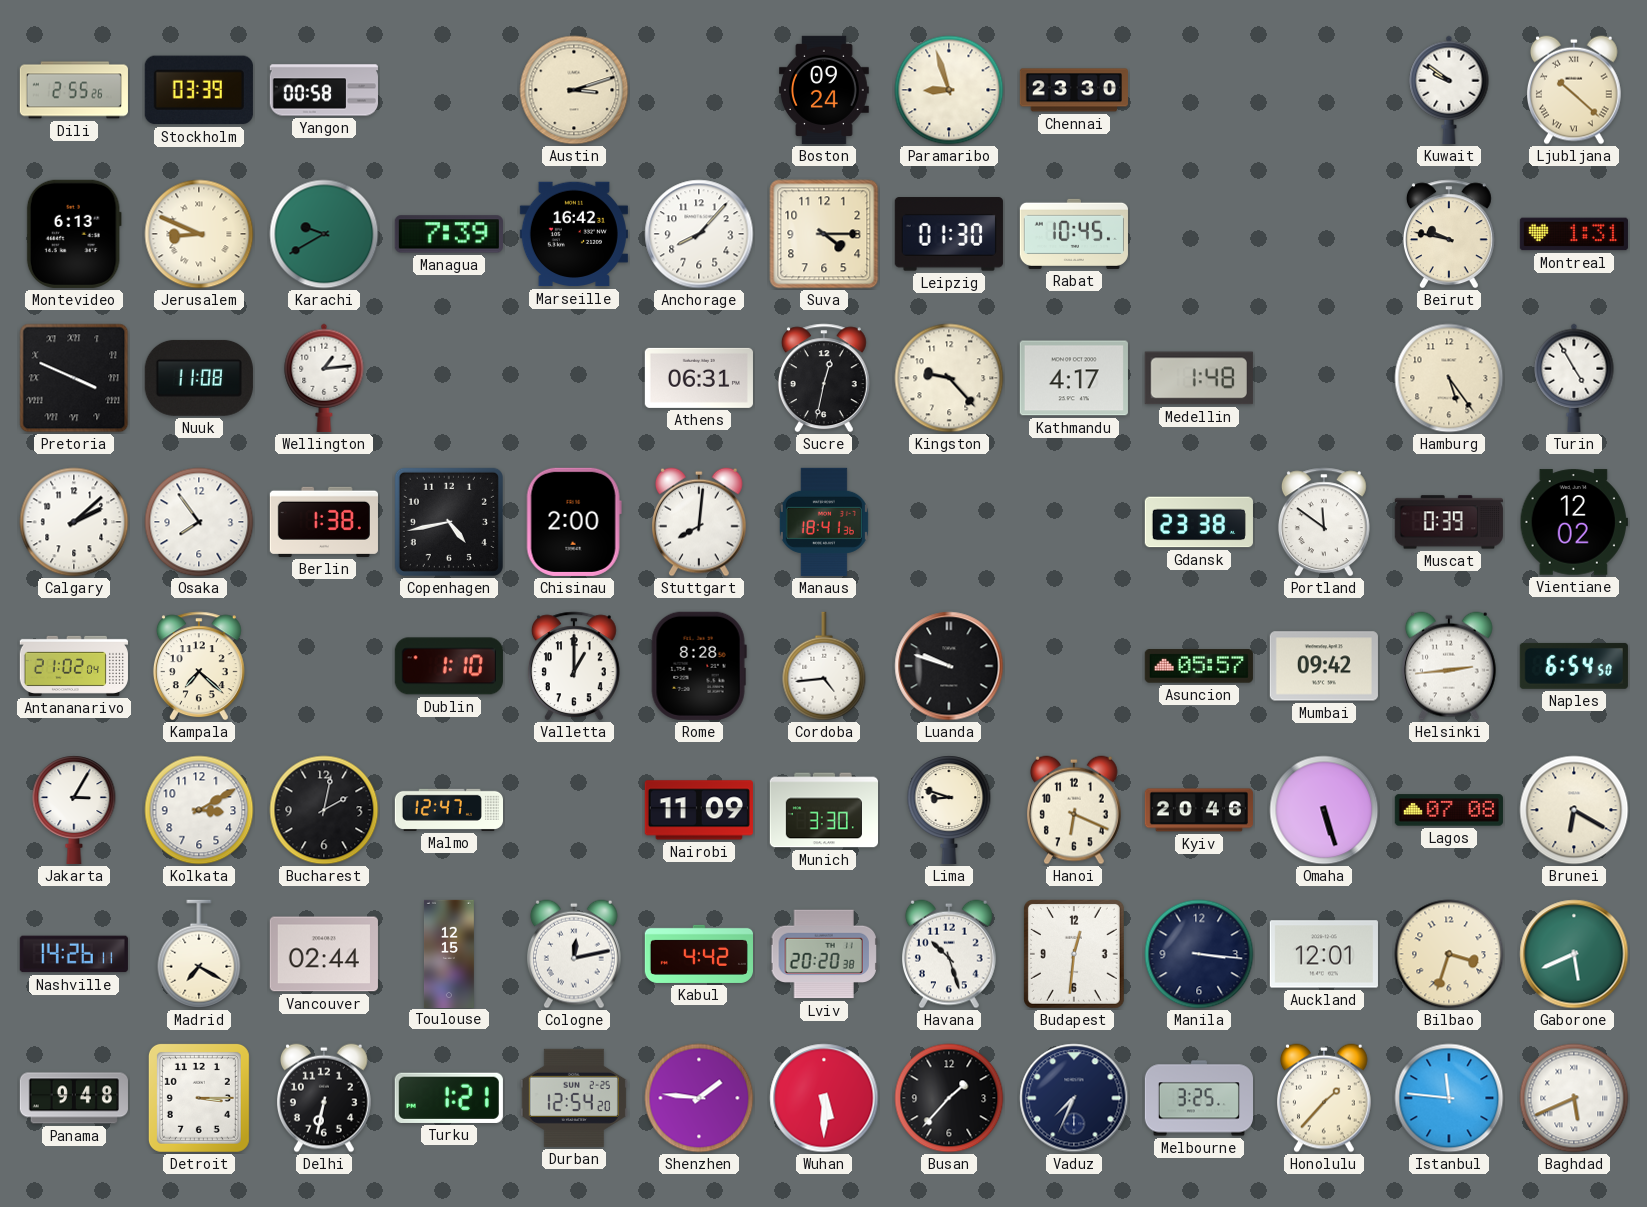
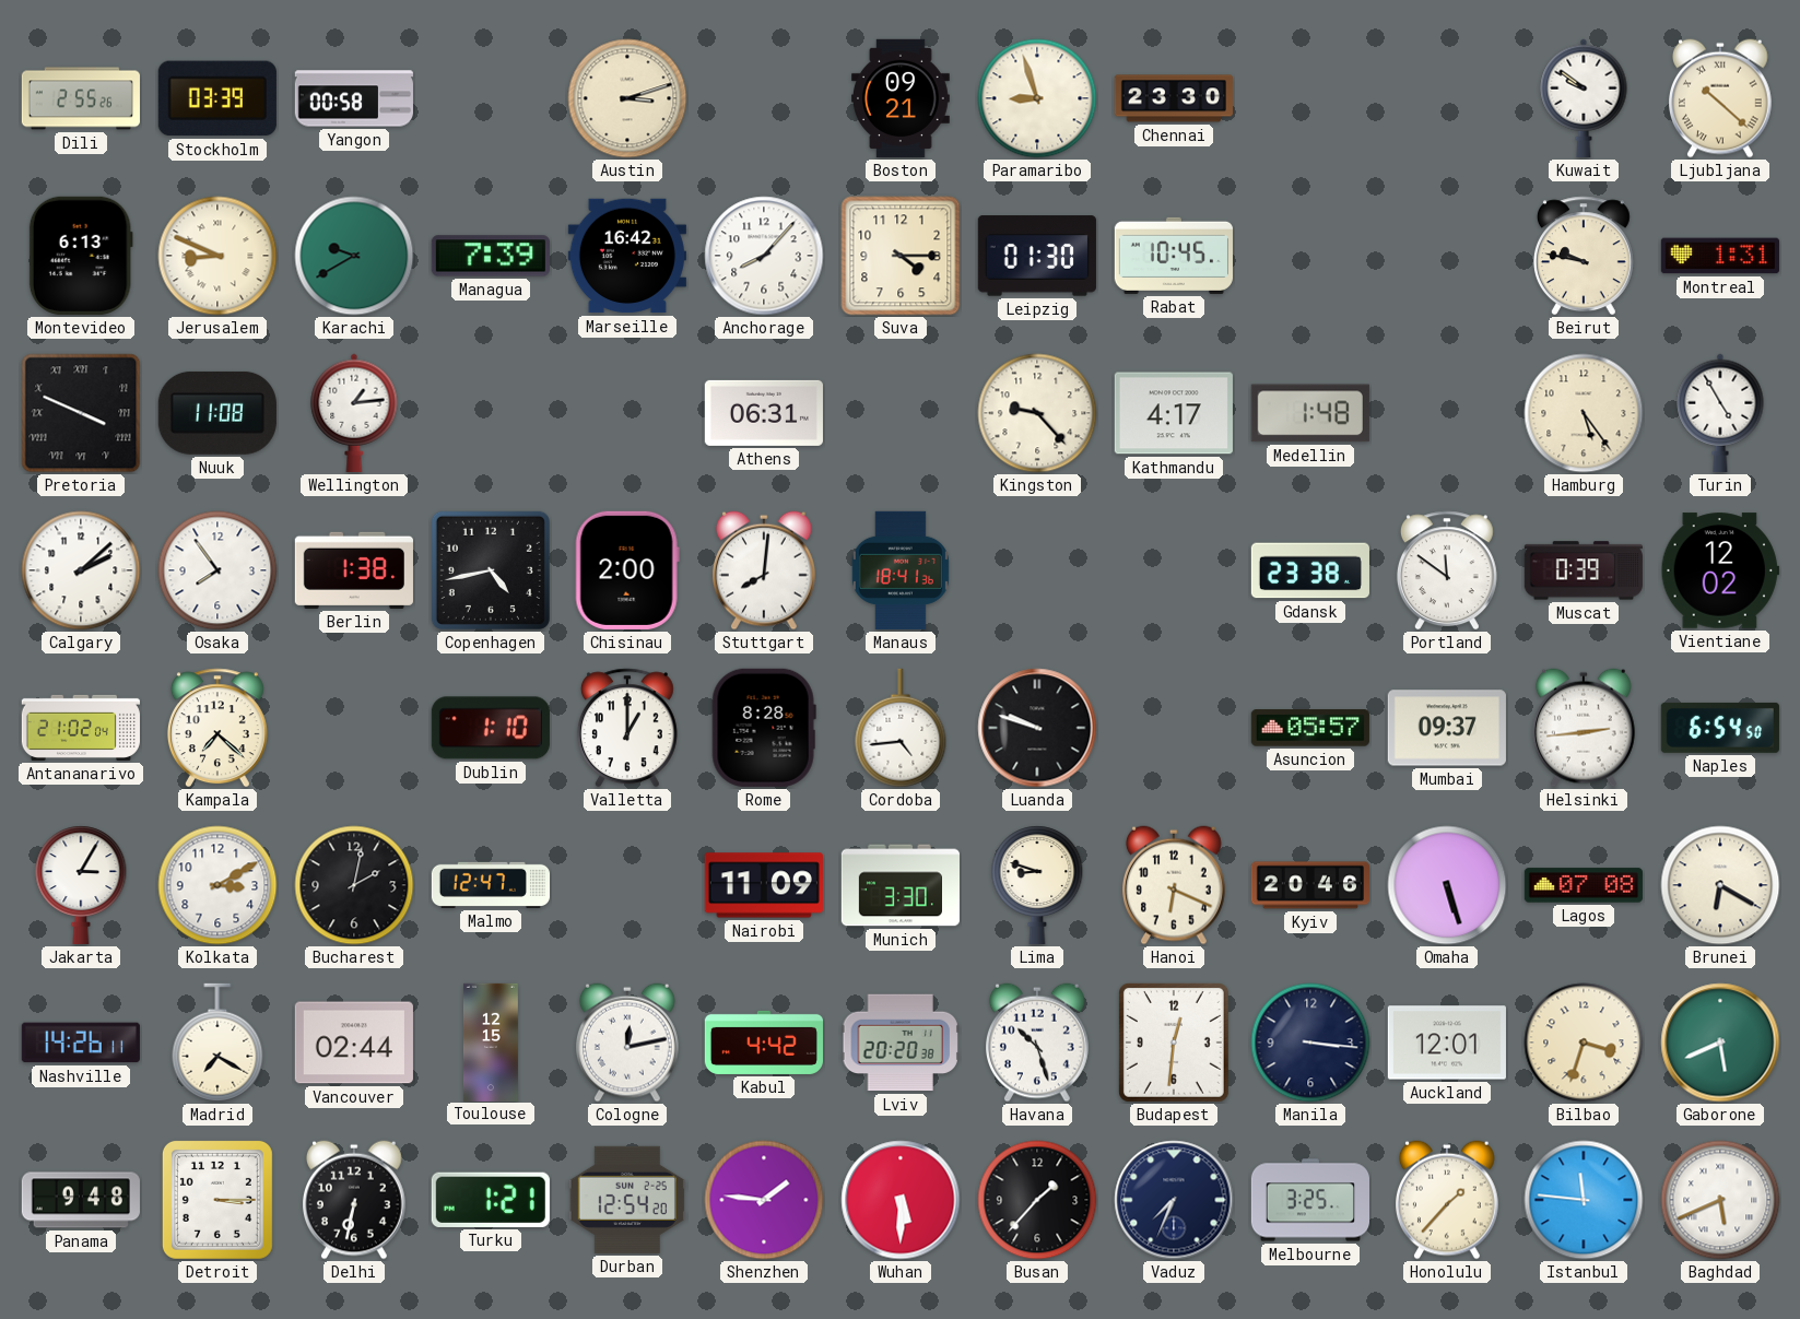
Boston: 09:24 -> 09:21
Sucre: 12:32 -> none
Mumbai: 09:42 -> 09:37
